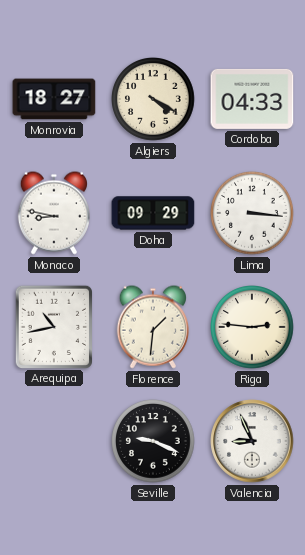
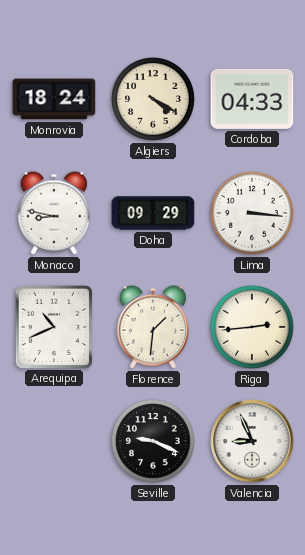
Monrovia: 18:27 -> 18:24
Arequipa: 10:43 -> 10:41
Riga: 2:46 -> 2:44
